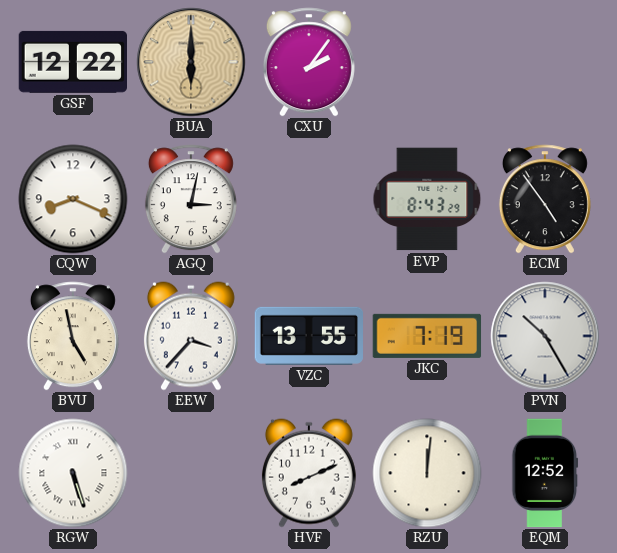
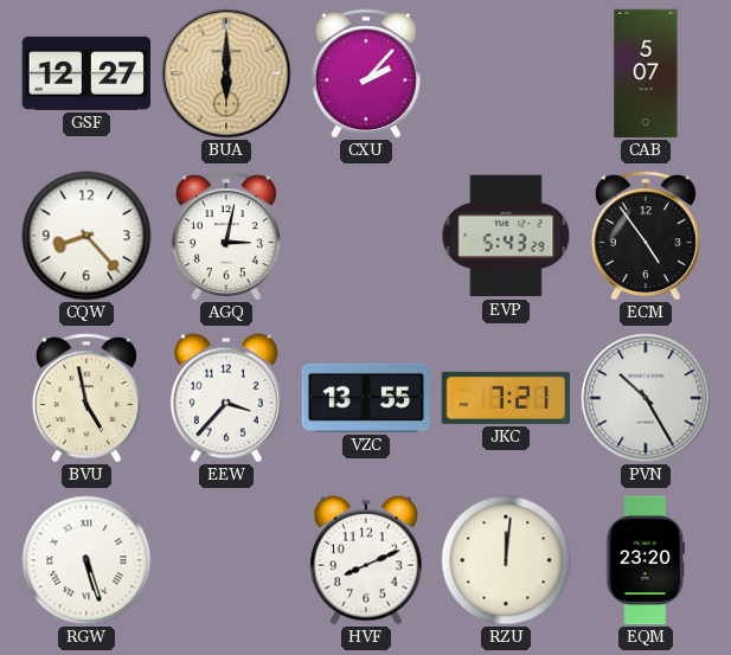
GSF: 12:22 -> 12:27
CXU: 2:06 -> 2:07
CAB: none -> 5:07
CQW: 8:19 -> 8:23
EVP: 8:43 -> 5:43
JKC: 7:19 -> 7:21
EQM: 12:52 -> 23:20
